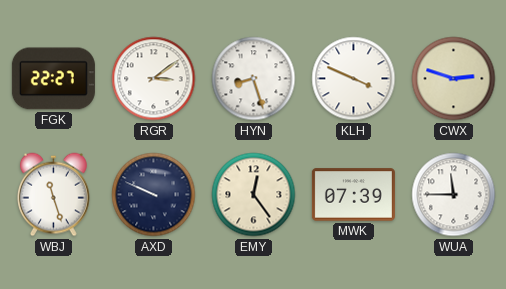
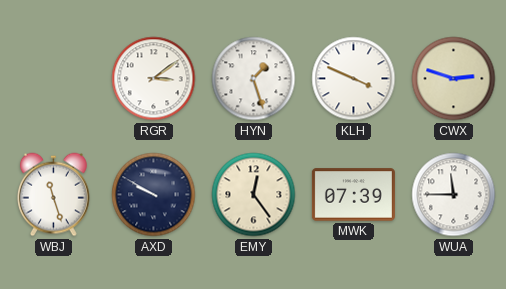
FGK: 22:27 -> none
HYN: 8:27 -> 1:27
AXD: 9:49 -> 9:50
